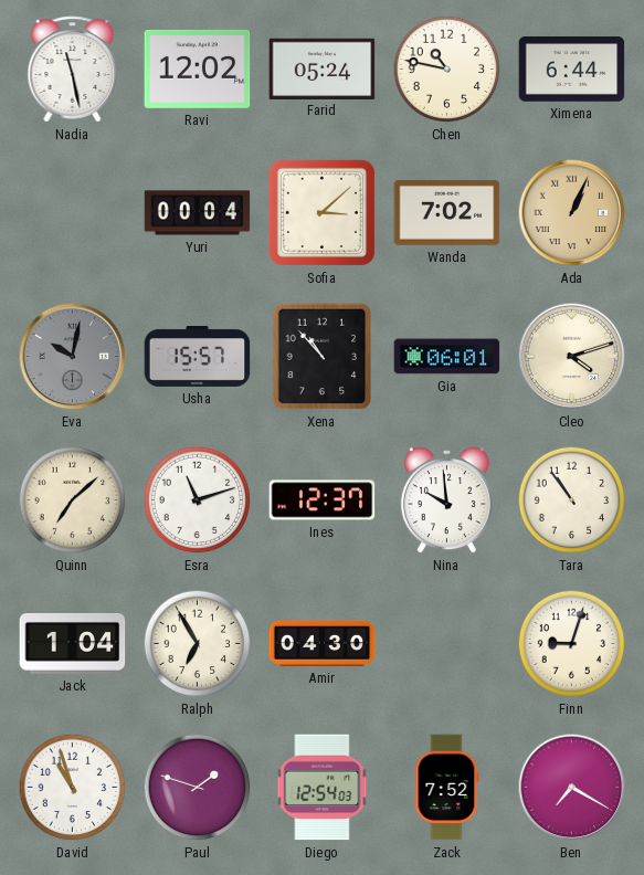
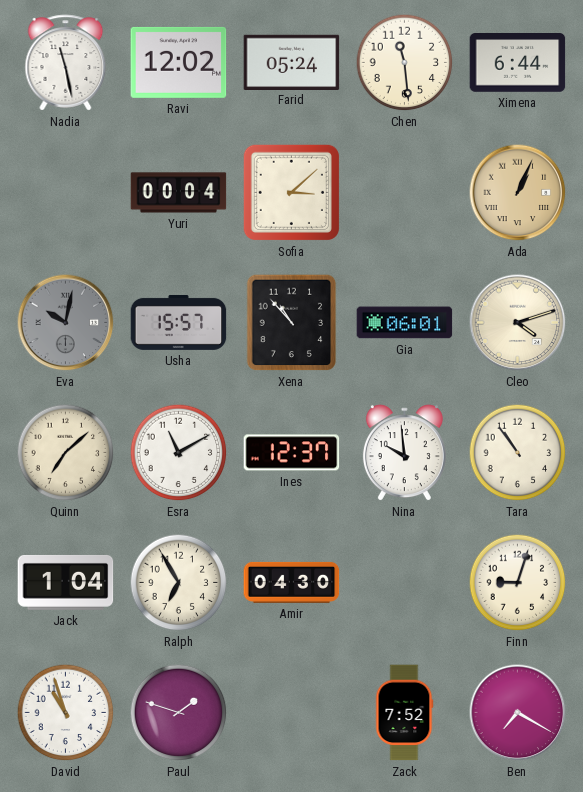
Chen: 10:47 -> 11:29
Wanda: 7:02 -> none
Esra: 11:12 -> 11:10
Diego: 12:54 -> none
